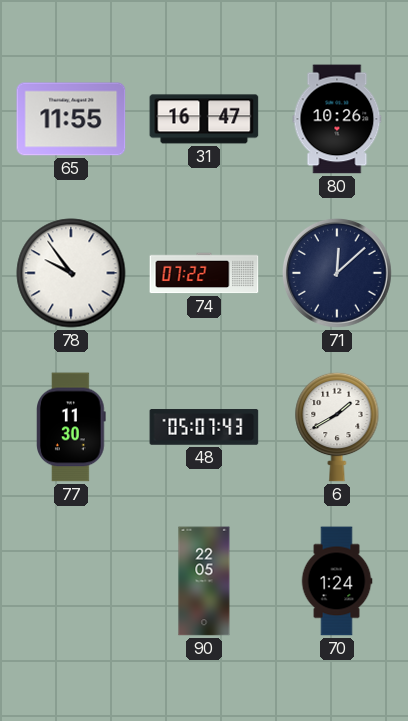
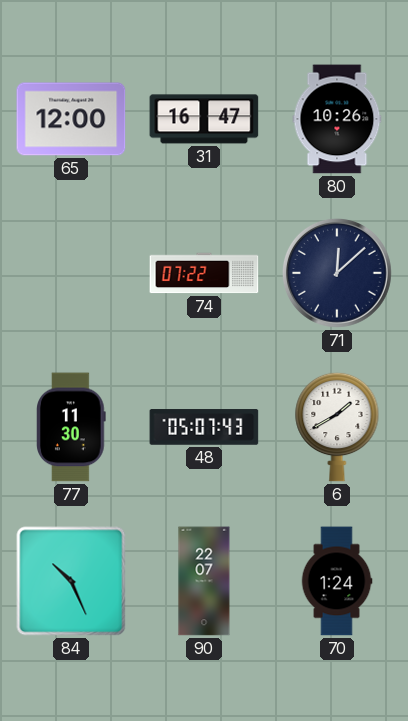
65: 11:55 -> 12:00
78: 9:54 -> none
84: none -> 10:26
90: 22:05 -> 22:07
